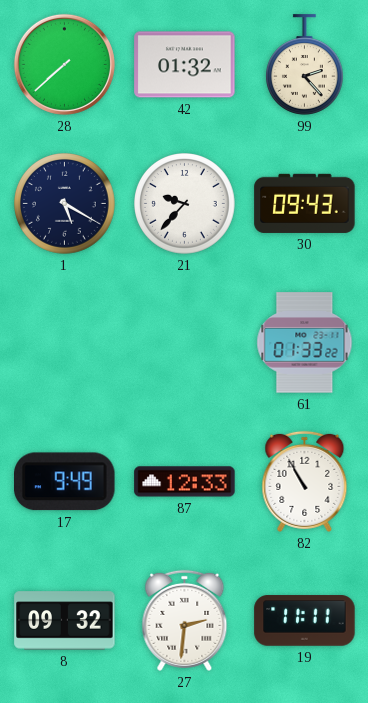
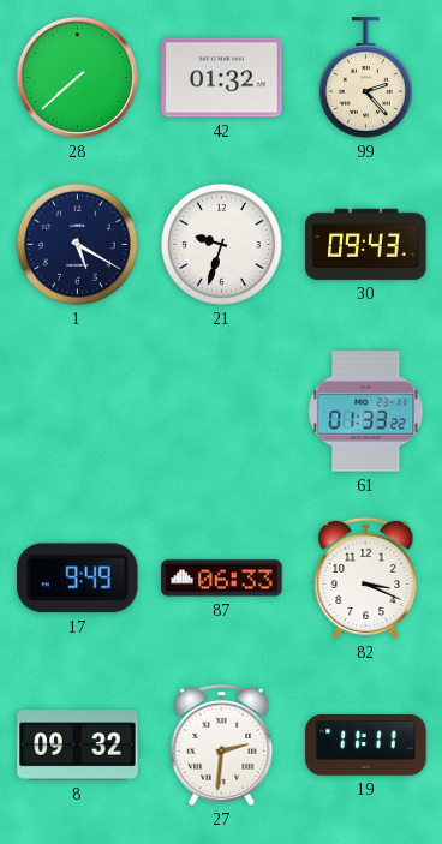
21: 9:37 -> 9:33
87: 12:33 -> 06:33
82: 10:55 -> 3:19
